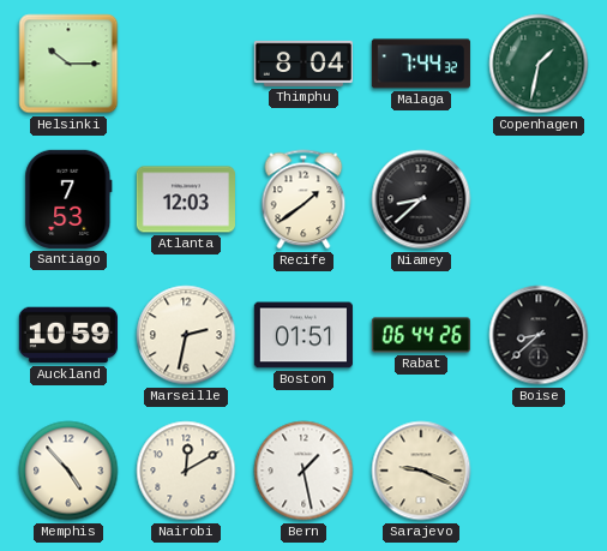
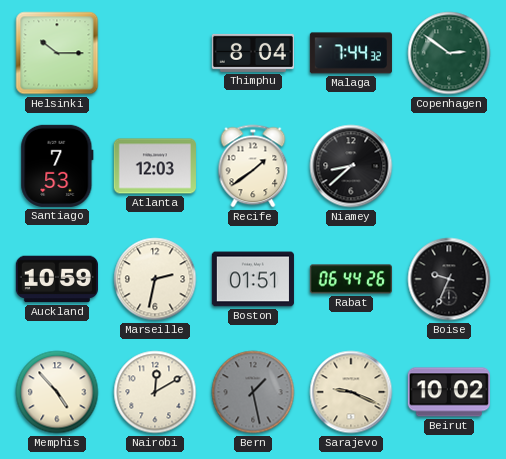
Copenhagen: 1:32 -> 2:51
Boise: 8:38 -> 9:34
Bern dial: white -> grey
Beirut: none -> 10:02
